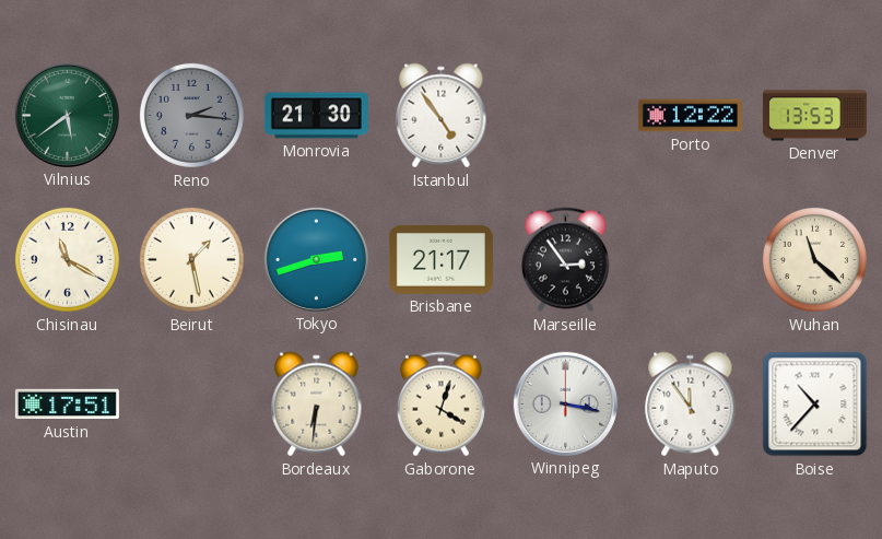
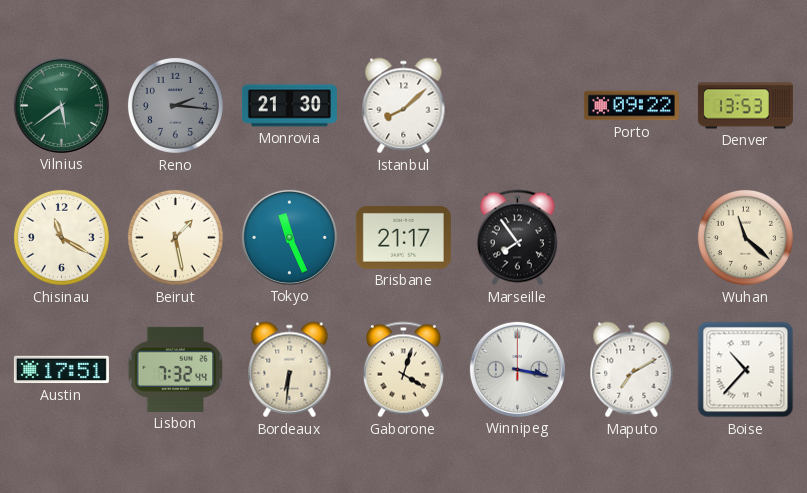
Istanbul: 4:54 -> 8:08
Porto: 12:22 -> 09:22
Tokyo: 2:42 -> 11:26
Marseille: 2:54 -> 7:54
Lisbon: none -> 7:32
Maputo: 11:54 -> 7:10
